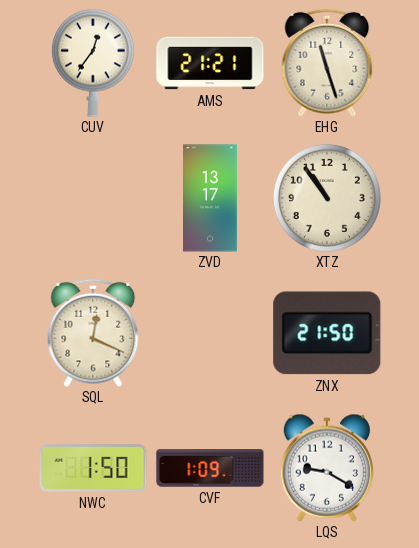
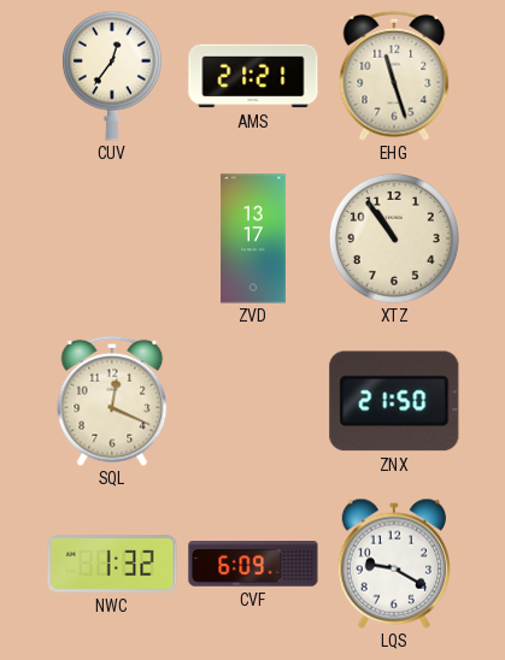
NWC: 1:50 -> 1:32
CVF: 1:09 -> 6:09
